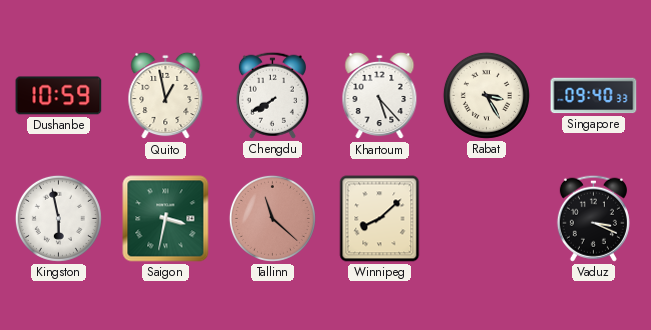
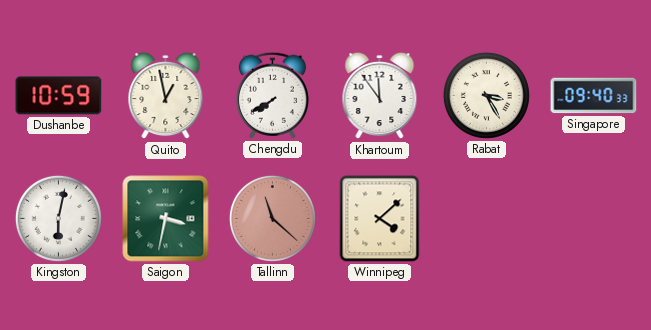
Khartoum: 5:23 -> 11:54
Kingston: 5:58 -> 6:02
Winnipeg: 8:08 -> 4:08
Vaduz: 3:19 -> none
